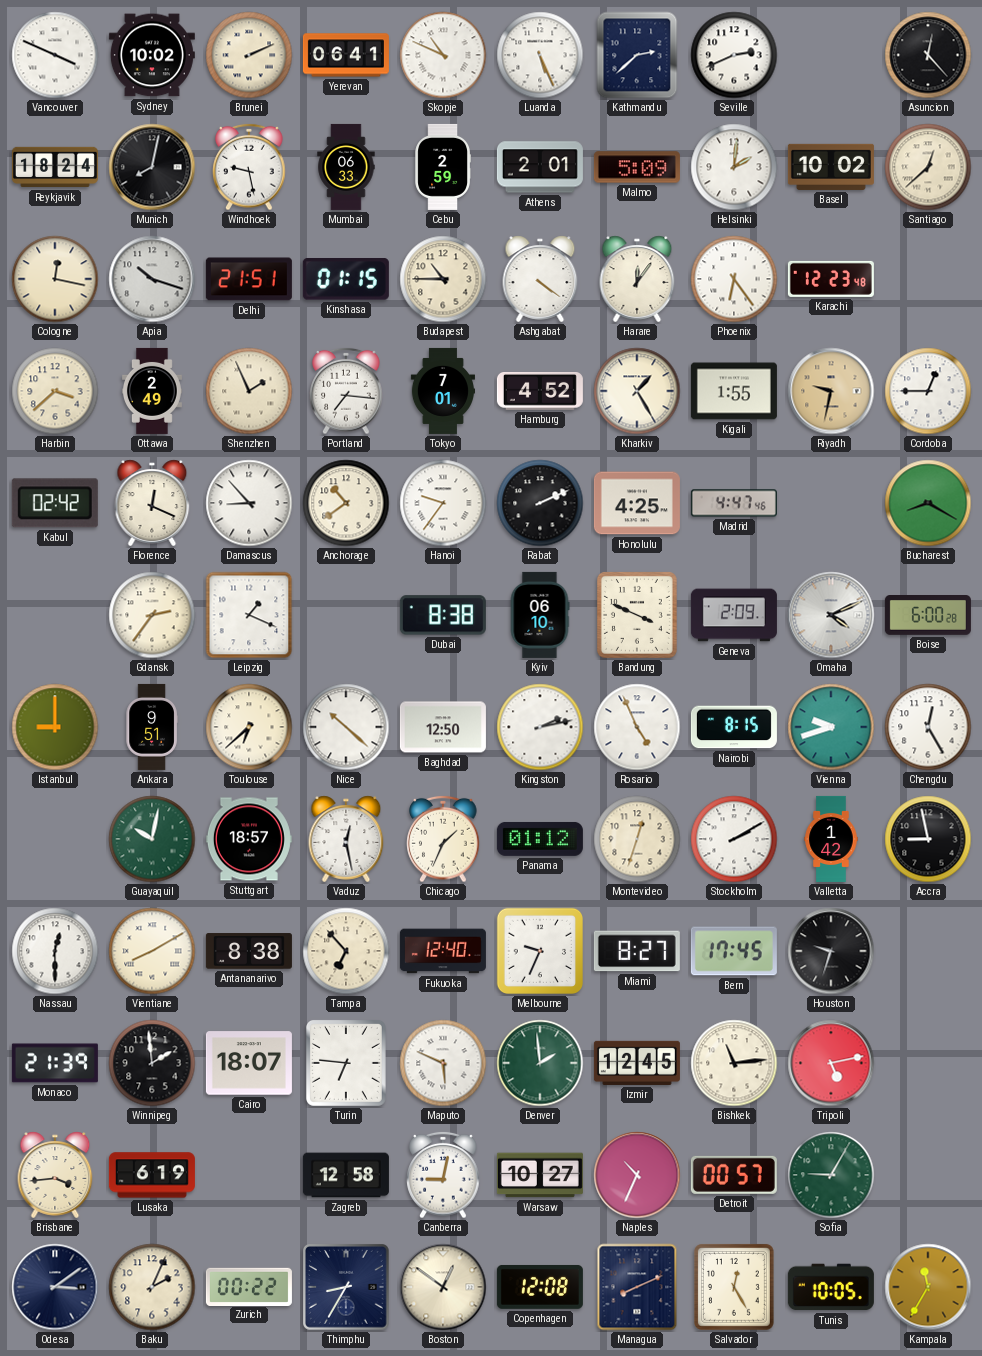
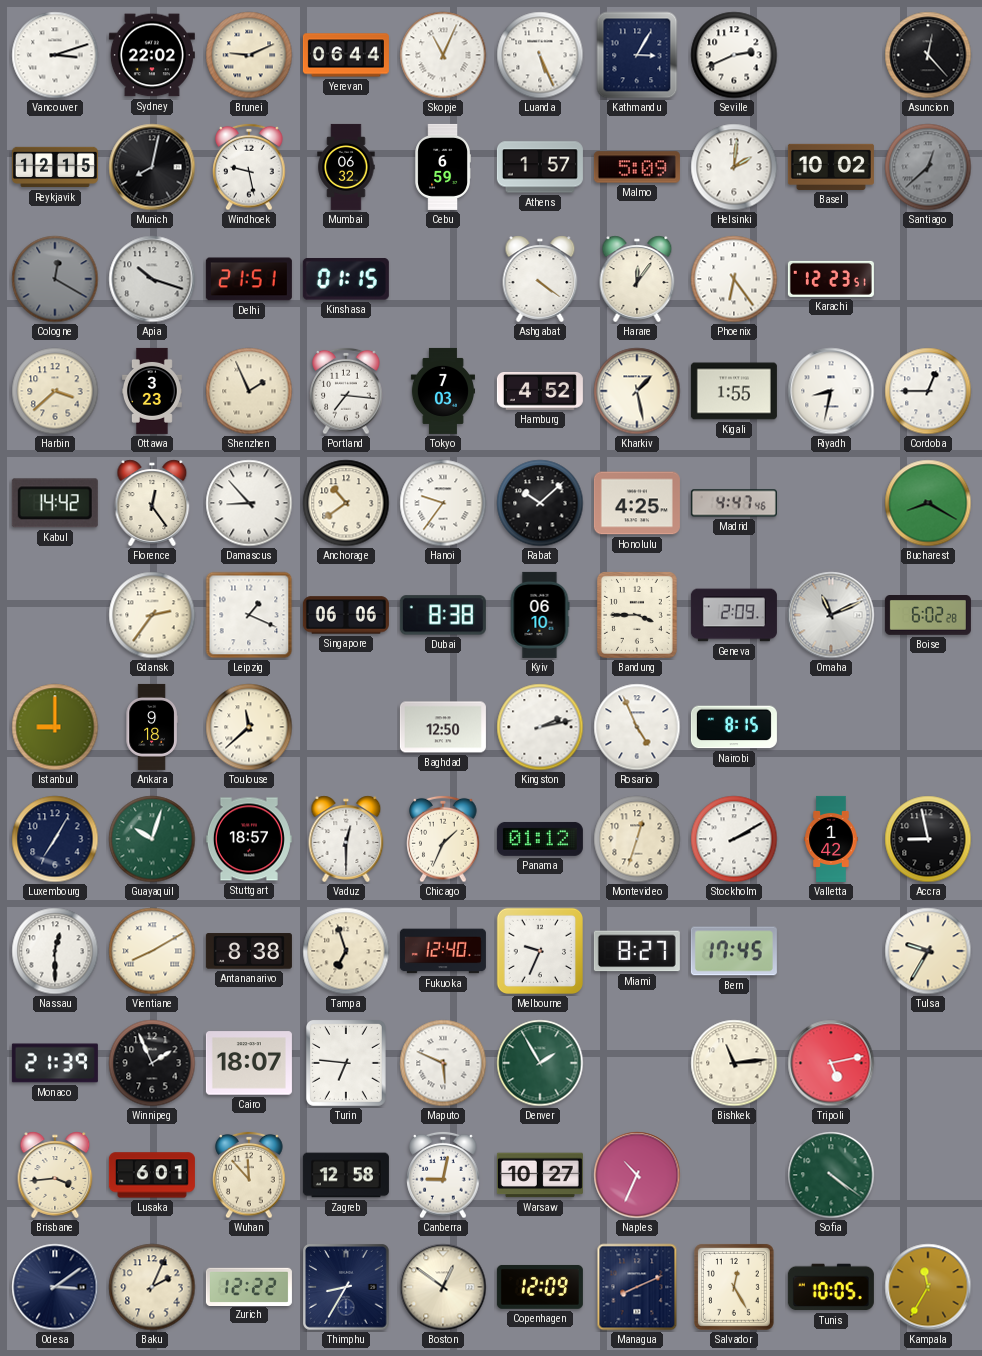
Vancouver: 3:49 -> 3:12
Sydney: 10:02 -> 22:02
Brunei: 2:11 -> 9:11
Yerevan: 06:41 -> 06:44
Skopje: 10:49 -> 11:04
Kathmandu: 2:38 -> 3:05
Reykjavik: 18:24 -> 12:15
Mumbai: 06:33 -> 06:32
Cebu: 2:59 -> 6:59
Athens: 2:01 -> 1:57
Santiago dial: cream -> grey
Cologne: 12:17 -> 12:20
Cologne dial: cream -> grey
Budapest: 10:45 -> none
Karachi: 12:23:48 -> 12:23:51
Ottawa: 2:49 -> 3:23
Tokyo: 7:01 -> 7:03
Kharkiv: 1:25 -> 1:28
Riyadh: 9:32 -> 8:32
Riyadh dial: champagne -> white
Kabul: 02:42 -> 14:42
Florence: 12:19 -> 12:24
Rabat: 2:11 -> 10:08
Singapore: none -> 06:06
Bandung: 3:49 -> 3:45
Omaha: 4:11 -> 11:11
Boise: 6:00 -> 6:02
Ankara: 9:51 -> 9:18
Toulouse: 6:38 -> 11:38
Nice: 10:22 -> none
Vienna: 9:42 -> none
Chengdu: 12:25 -> none
Luxembourg: none -> 7:05
Guayaquil: 10:02 -> 10:03
Vaduz: 12:28 -> 12:30
Tampa: 6:53 -> 6:57
Houston: 9:33 -> none
Tulsa: none -> 9:35
Winnipeg: 1:59 -> 1:56
Denver: 1:59 -> 1:55
Izmir: 12:45 -> none
Lusaka: 6:19 -> 6:01
Wuhan: none -> 11:53
Detroit: 00:57 -> none
Sofia: 9:05 -> 4:21
Zurich: 00:22 -> 12:22
Copenhagen: 12:08 -> 12:09
